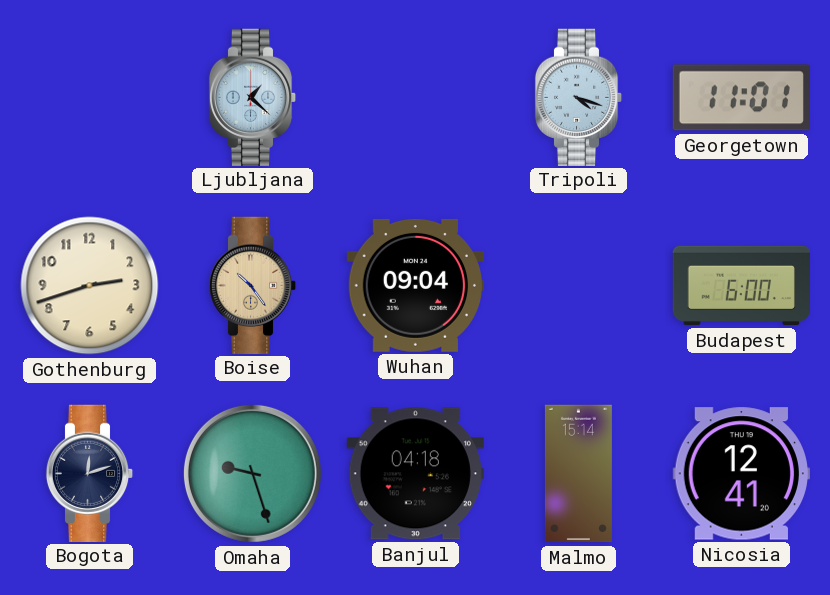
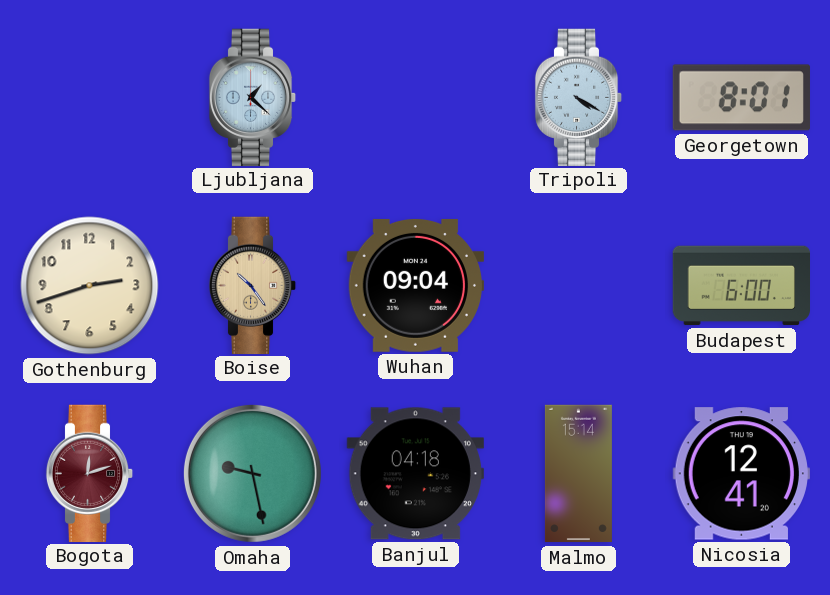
Tripoli: 4:18 -> 4:20
Georgetown: 11:01 -> 8:01
Bogota dial: navy -> burgundy
Omaha: 9:27 -> 9:28
